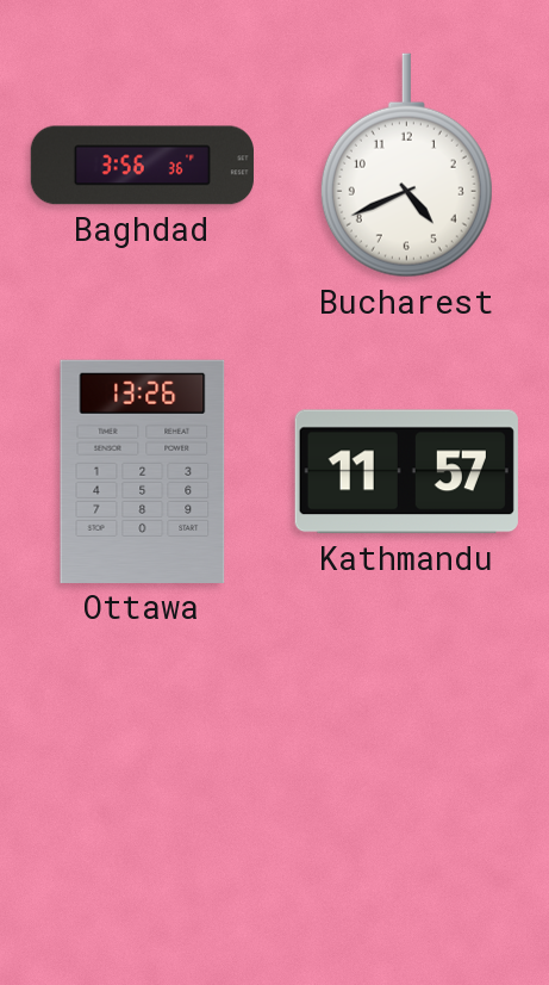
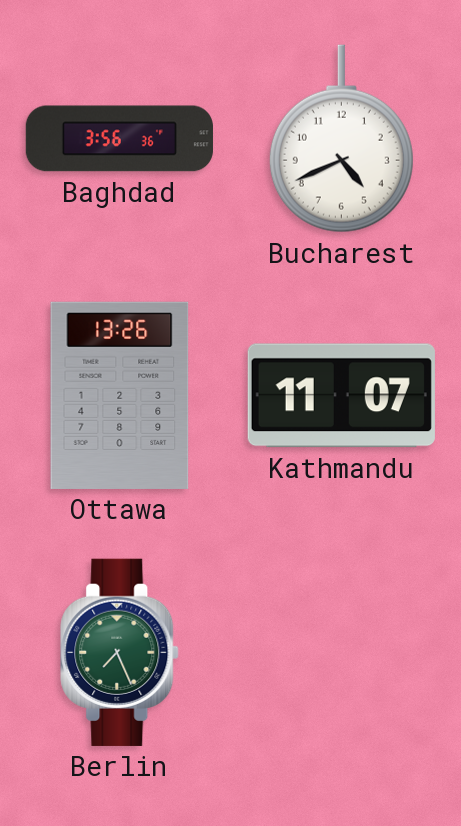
Kathmandu: 11:57 -> 11:07
Berlin: none -> 7:26
